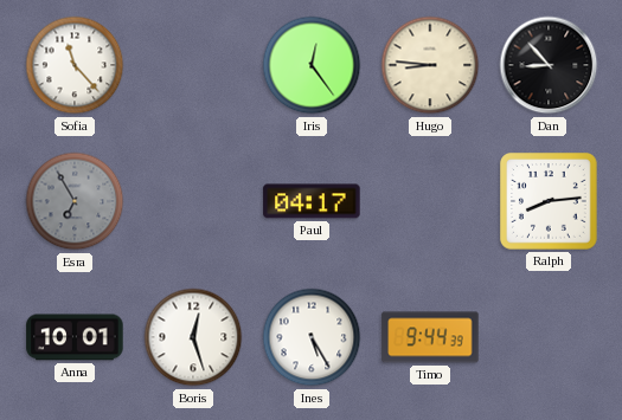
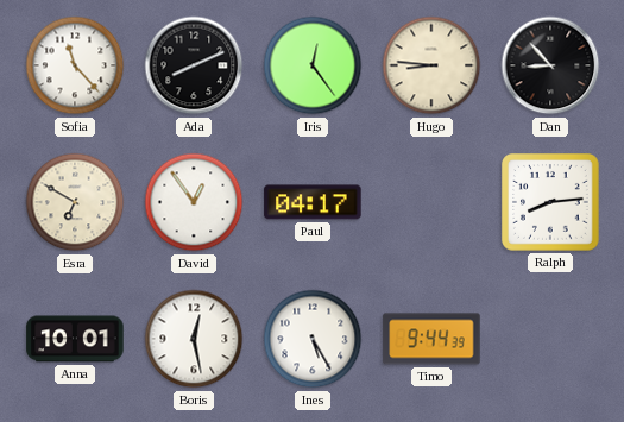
Ada: none -> 8:11
Esra: 6:55 -> 6:50
Esra dial: grey -> cream
David: none -> 12:54
Boris: 12:27 -> 12:28
